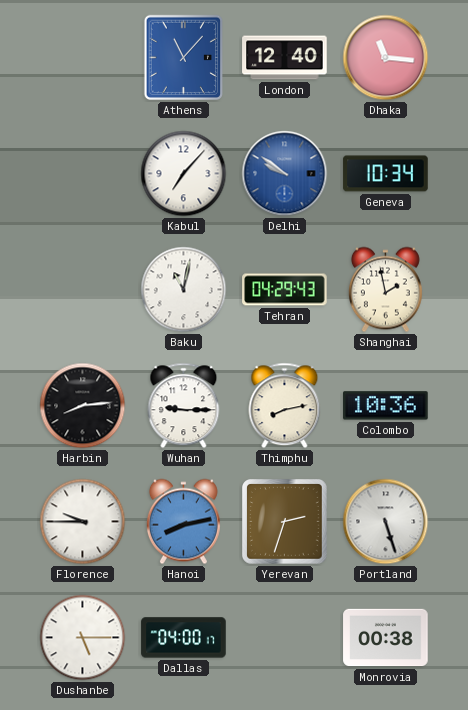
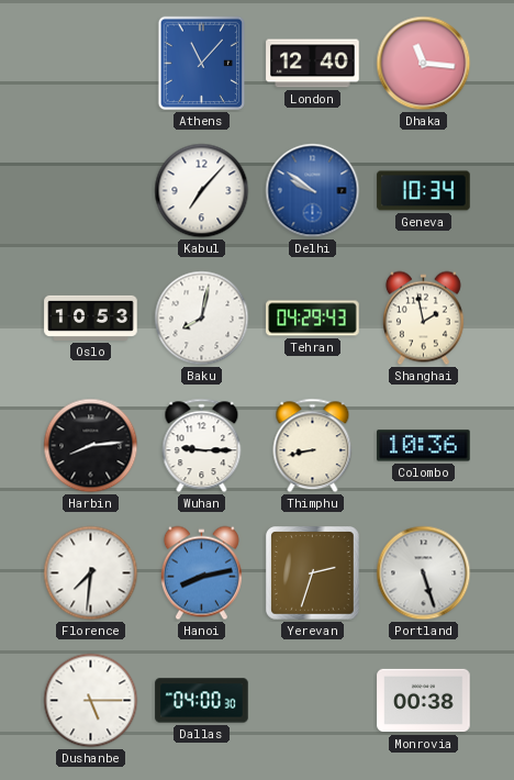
Oslo: none -> 10:53
Baku: 11:02 -> 8:02
Thimphu: 8:13 -> 8:43
Florence: 9:45 -> 7:31
Dallas: 04:00:17 -> 04:00:30
